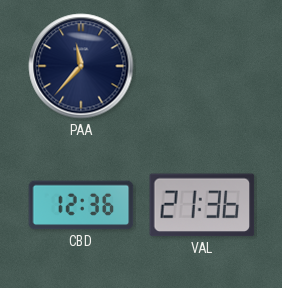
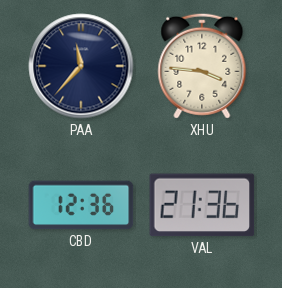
XHU: none -> 3:46
